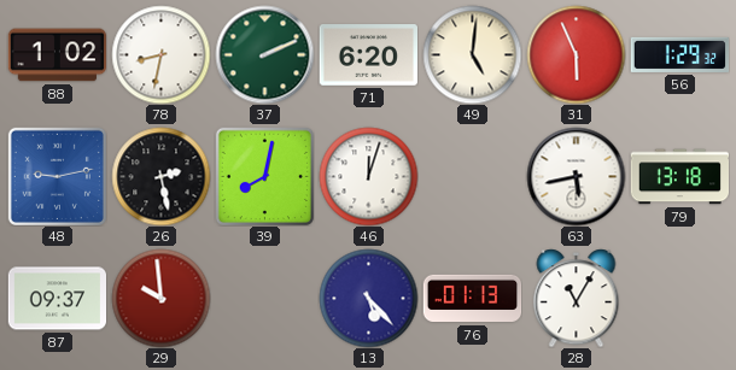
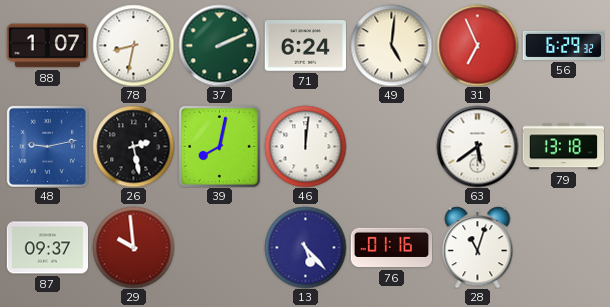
88: 1:02 -> 1:07
71: 6:20 -> 6:24
31: 5:56 -> 6:56
56: 1:29 -> 6:29
46: 12:03 -> 12:01
63: 5:43 -> 5:39
76: 01:13 -> 01:16
28: 11:05 -> 11:03
